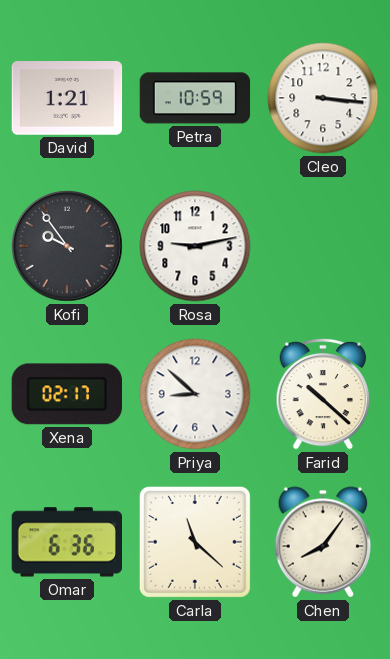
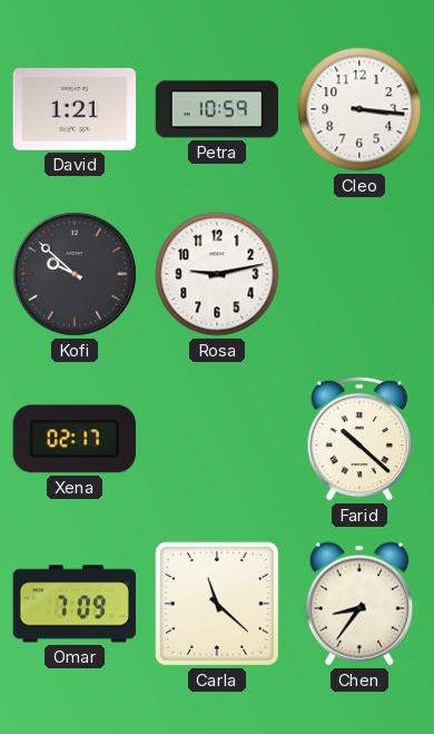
Kofi: 9:54 -> 9:52
Priya: 8:52 -> none
Omar: 6:36 -> 7:09
Chen: 8:06 -> 8:36
